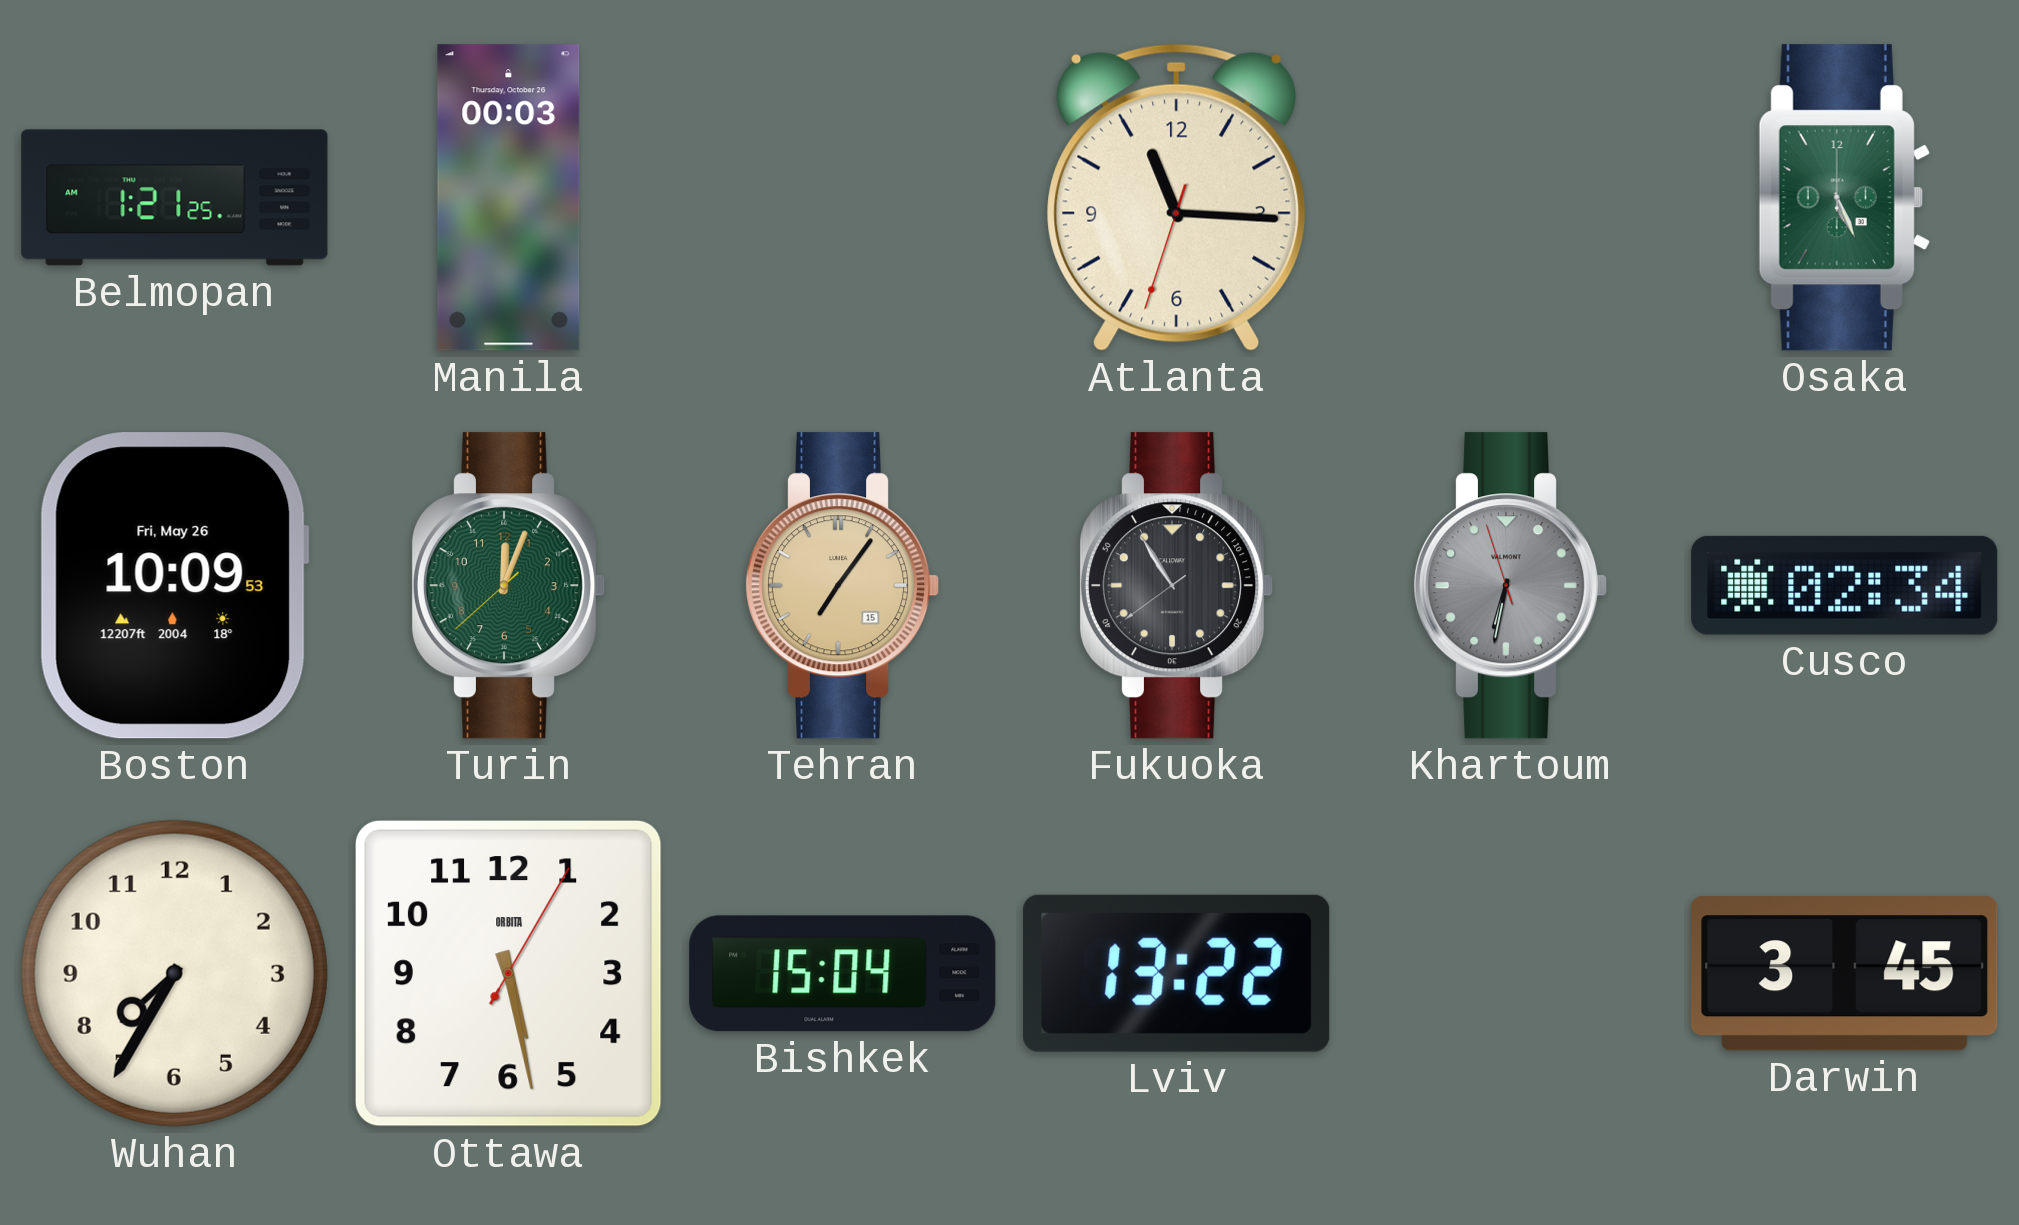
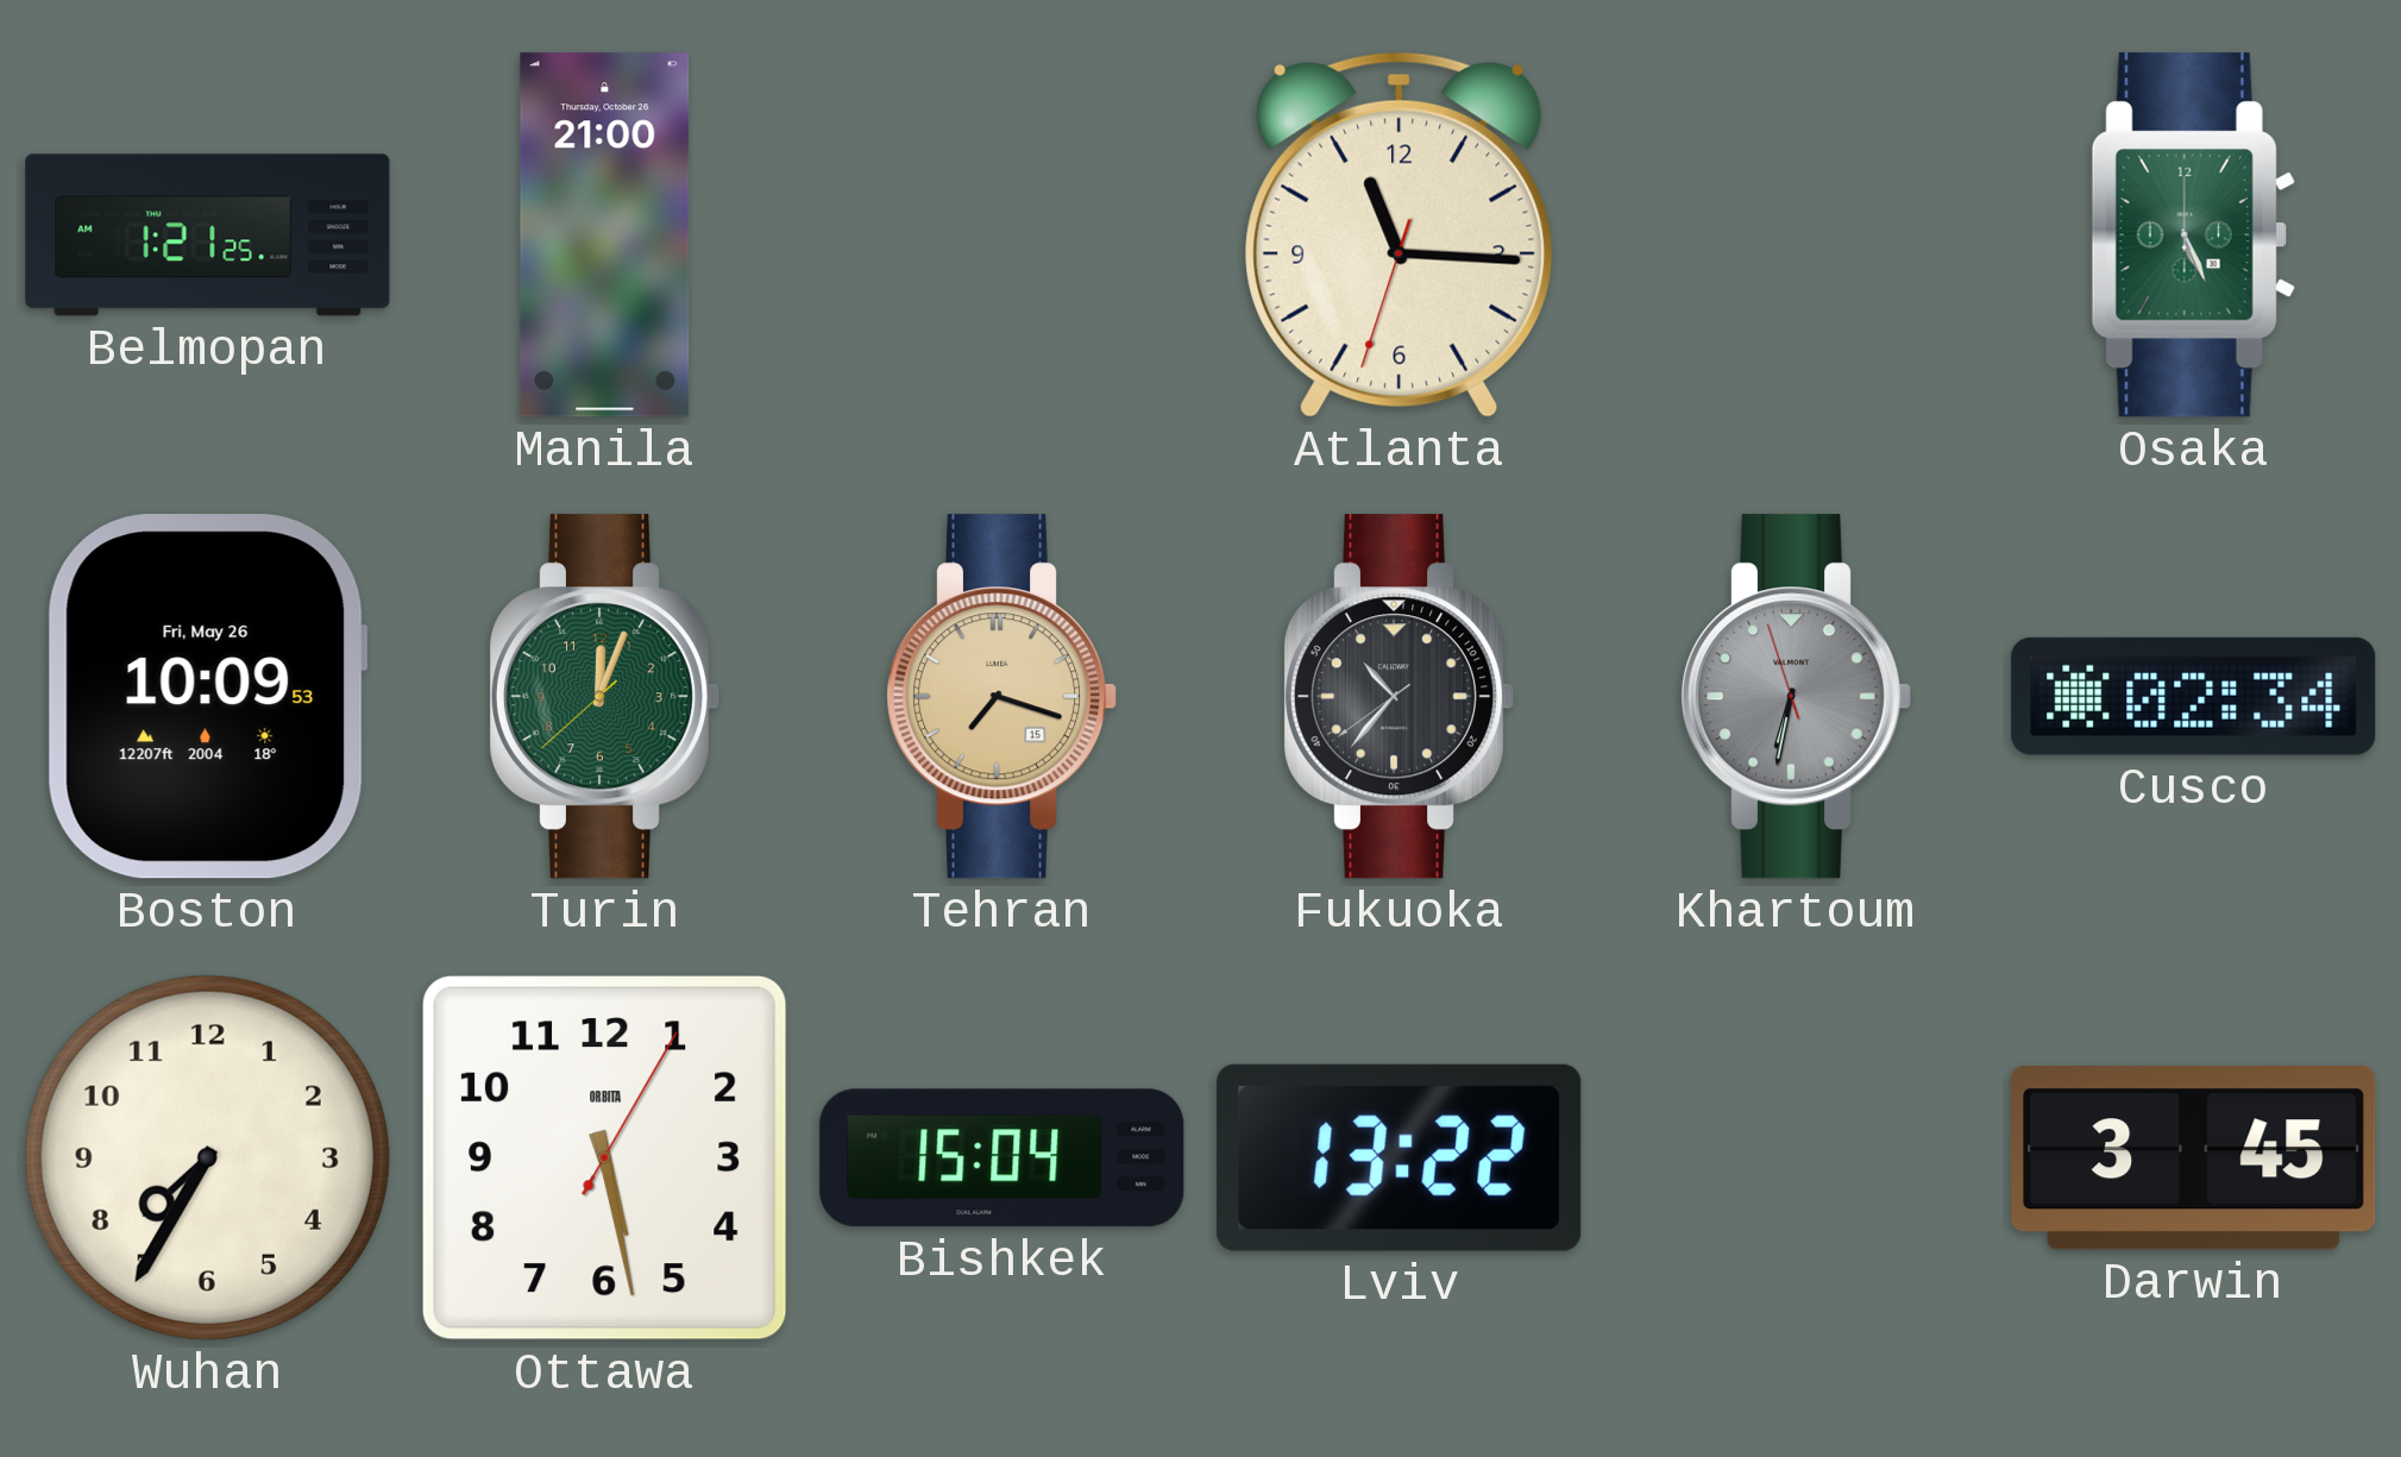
Manila: 00:03 -> 21:00
Tehran: 7:06 -> 7:18
Fukuoka: 10:54 -> 10:36
